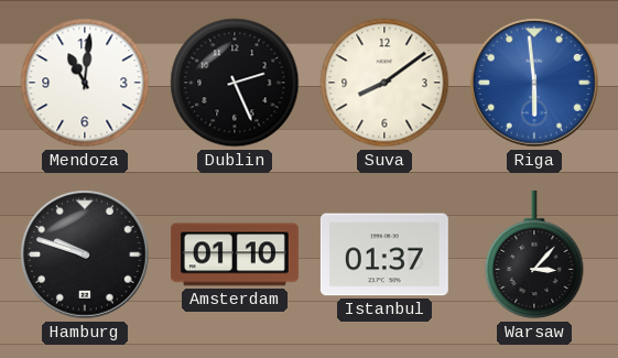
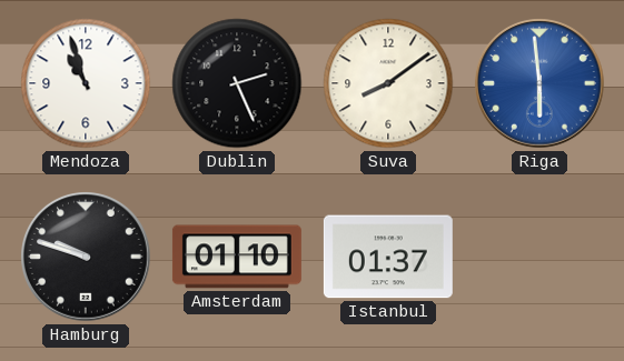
Mendoza: 11:01 -> 10:57
Warsaw: 3:07 -> none
